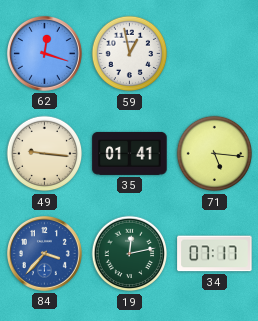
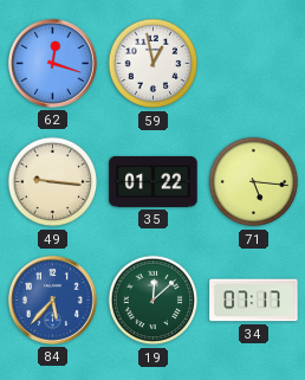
35: 01:41 -> 01:22
84: 3:37 -> 5:37
19: 12:13 -> 12:08
